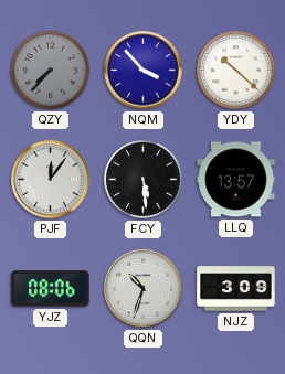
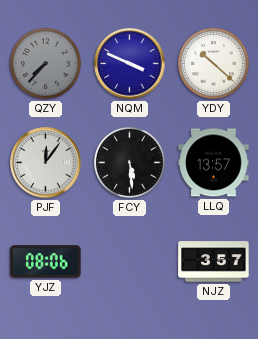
NQM: 3:53 -> 3:49
QQN: 10:33 -> none
NJZ: 3:09 -> 3:57
